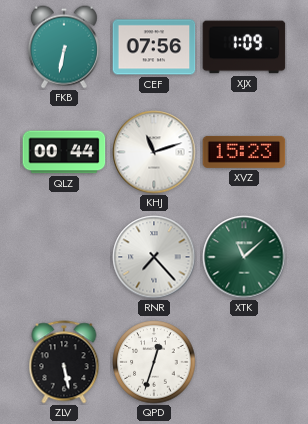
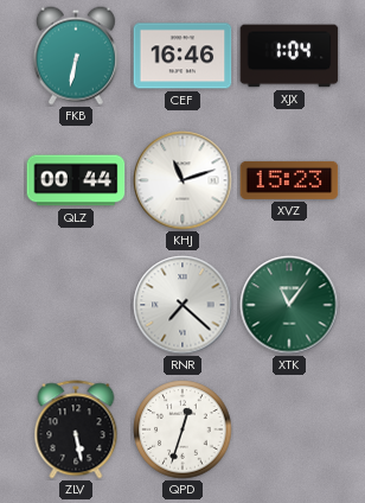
CEF: 07:56 -> 16:46
XJX: 1:09 -> 1:04
RNR: 7:23 -> 7:22
XTK: 11:08 -> 11:06
